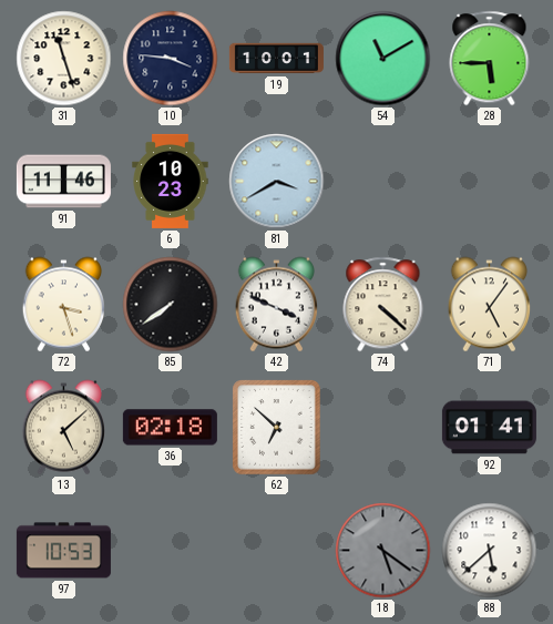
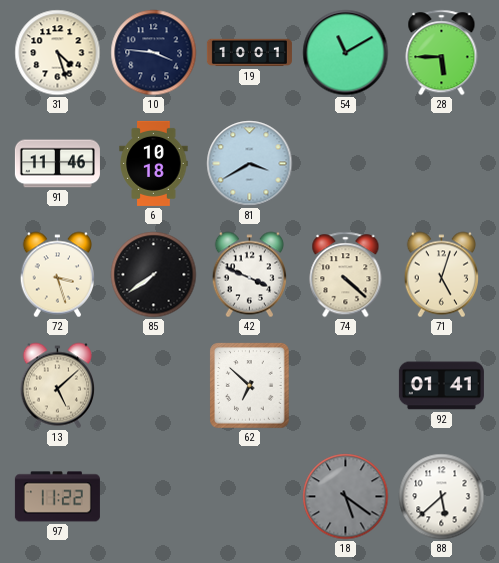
31: 11:27 -> 4:27
6: 10:23 -> 10:18
71: 5:06 -> 5:03
36: 02:18 -> none
97: 10:53 -> 11:22
